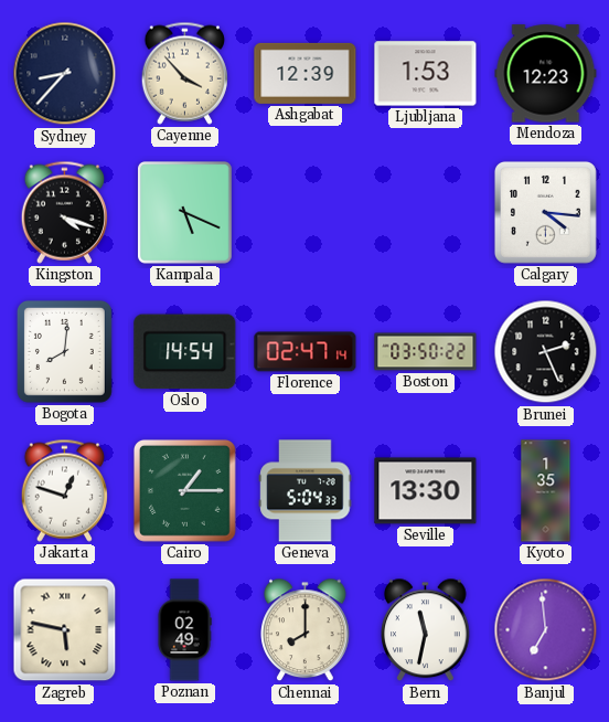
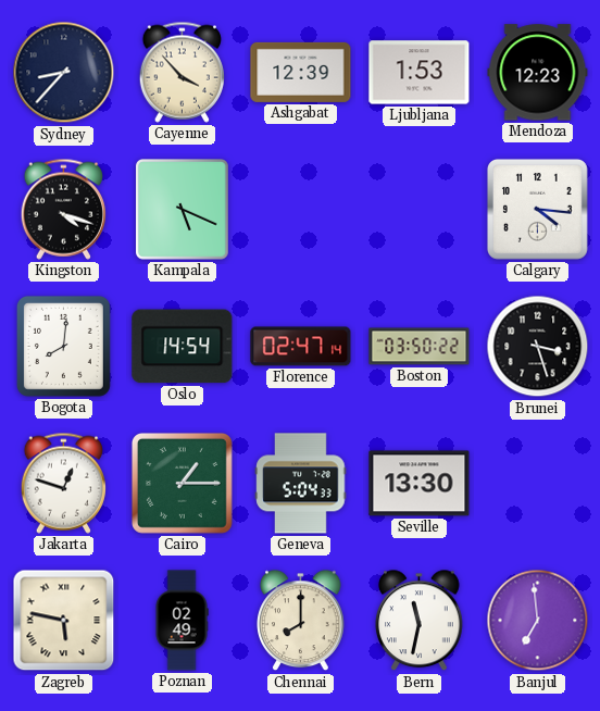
Brunei: 2:26 -> 3:27
Kyoto: 1:35 -> none
